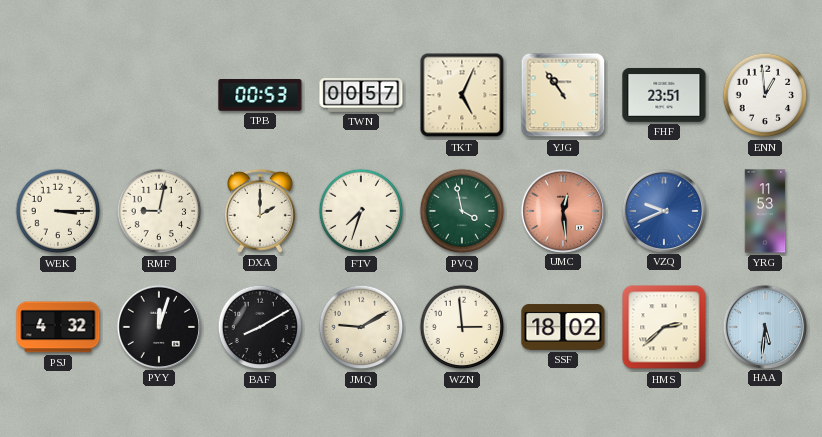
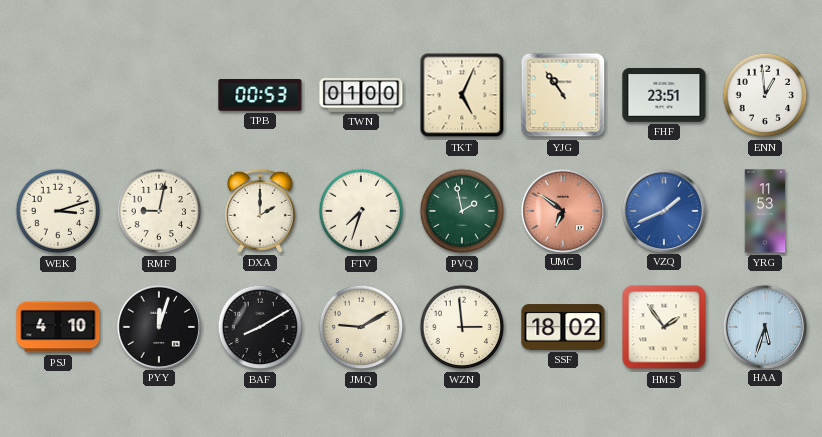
TWN: 00:57 -> 01:00
WEK: 3:15 -> 3:12
PVQ: 3:58 -> 1:58
UMC: 12:29 -> 6:51
VZQ: 9:41 -> 1:41
PSJ: 4:32 -> 4:10
HMS: 2:38 -> 1:54
HAA: 5:31 -> 5:33
